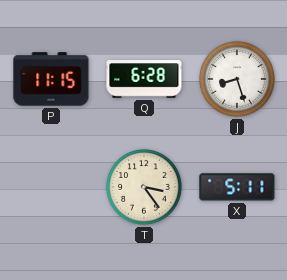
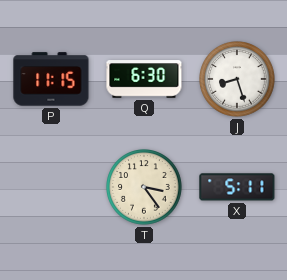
Q: 6:28 -> 6:30
